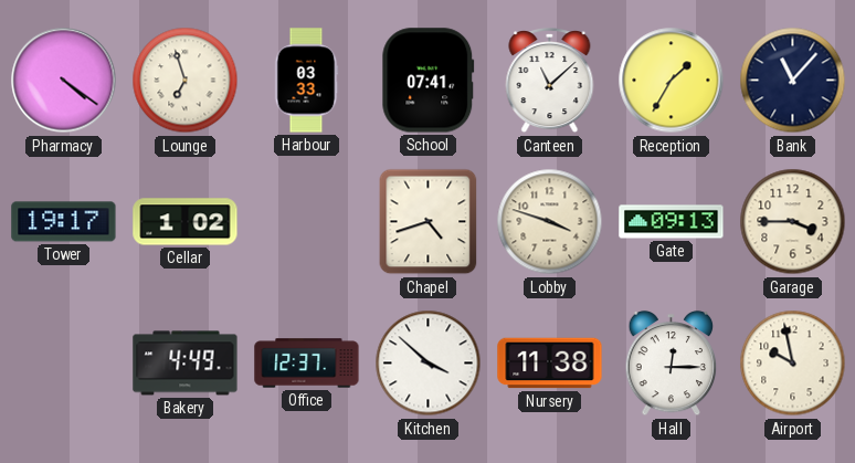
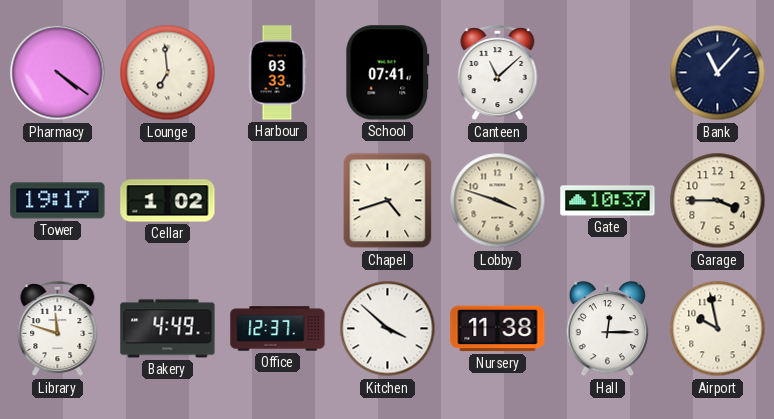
Lounge: 6:57 -> 6:59
Reception: 1:35 -> none
Gate: 09:13 -> 10:37
Library: none -> 11:48
